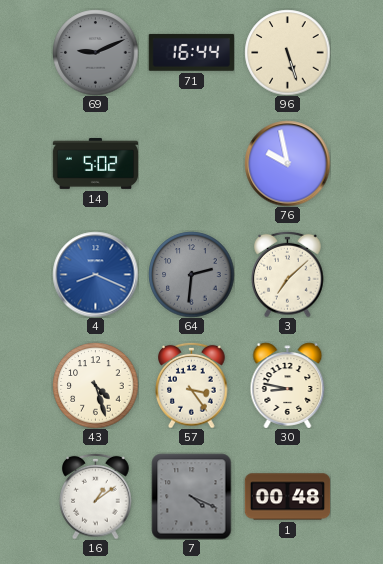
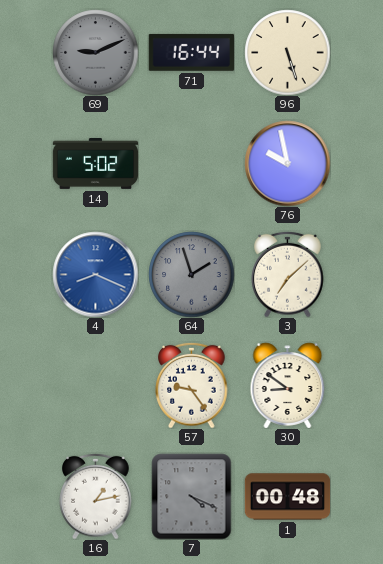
64: 2:31 -> 1:57
43: 4:27 -> none
57: 3:24 -> 9:24
30: 8:47 -> 8:51
16: 1:09 -> 1:13
